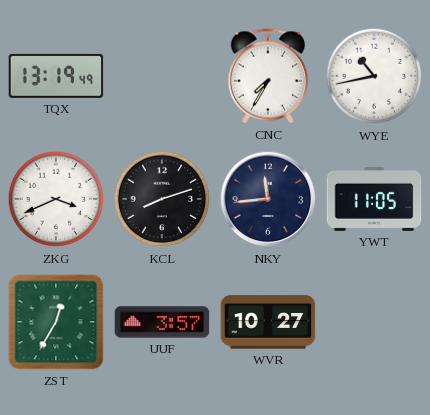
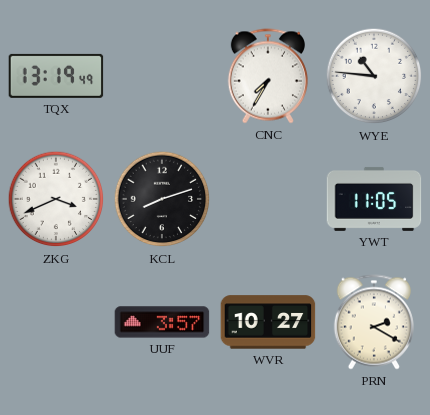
WYE: 10:43 -> 10:46
NKY: 11:44 -> none
ZST: 12:35 -> none
PRN: none -> 2:20
